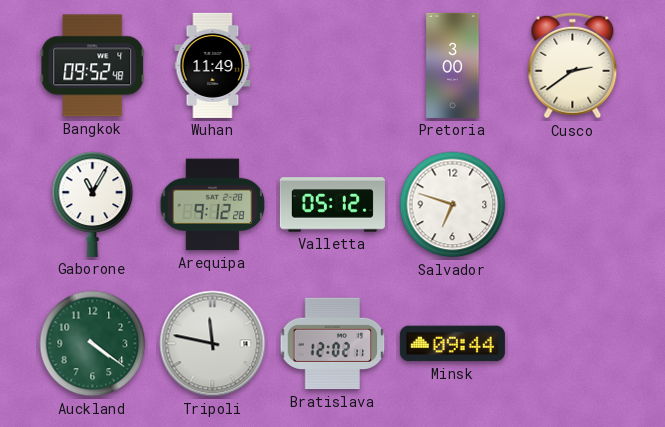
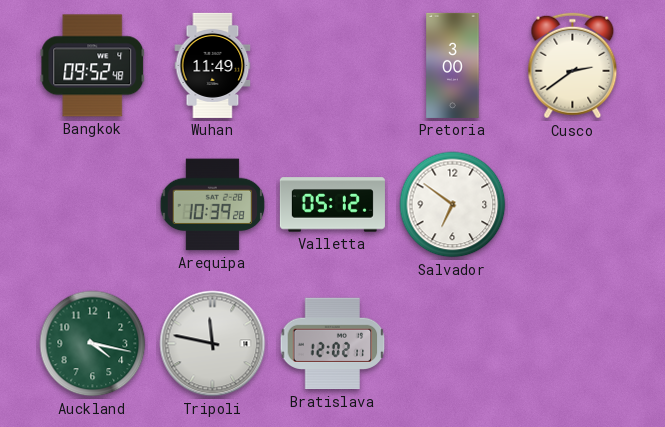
Gaborone: 11:05 -> none
Arequipa: 9:12 -> 10:39
Salvador: 6:48 -> 6:51
Auckland: 4:21 -> 4:17
Minsk: 09:44 -> none
